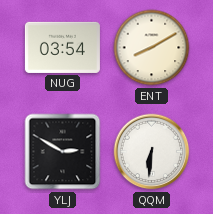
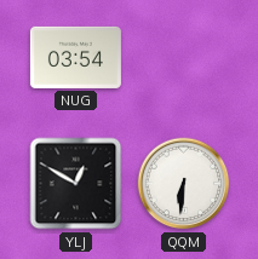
ENT: 8:10 -> none
YLJ: 2:50 -> 12:50
